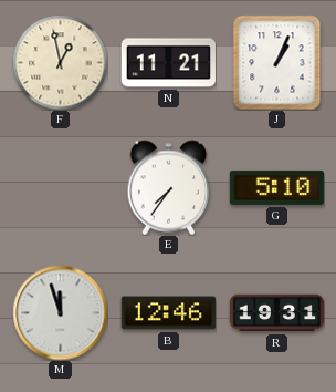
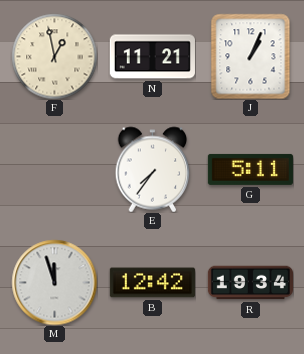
G: 5:10 -> 5:11
B: 12:46 -> 12:42
R: 19:31 -> 19:34
